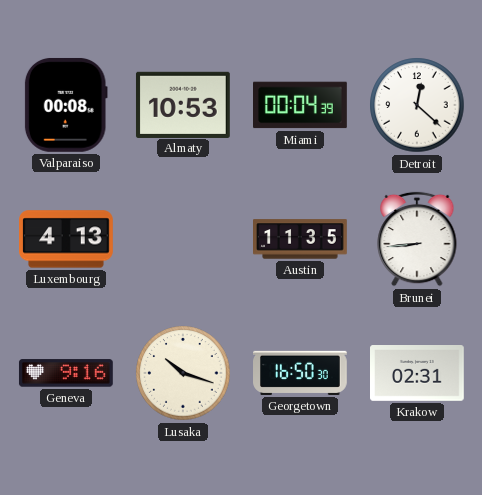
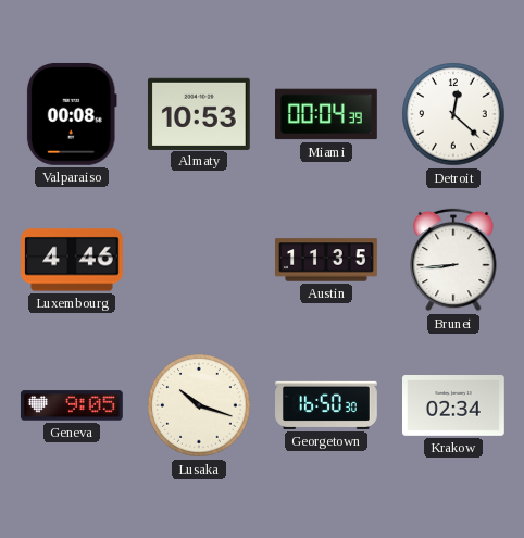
Luxembourg: 4:13 -> 4:46
Geneva: 9:16 -> 9:05
Krakow: 02:31 -> 02:34
